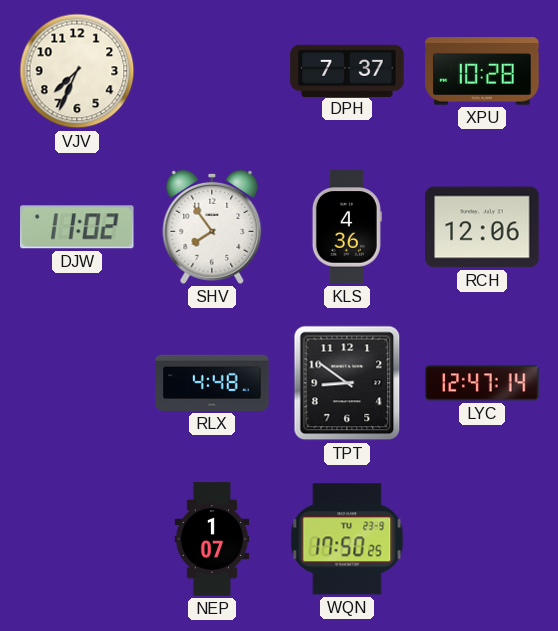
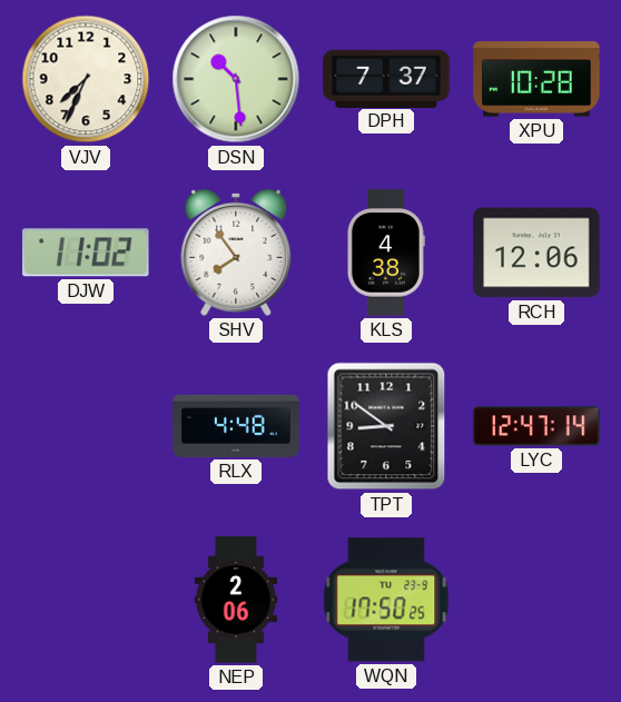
DSN: none -> 10:29
KLS: 4:36 -> 4:38
NEP: 1:07 -> 2:06
